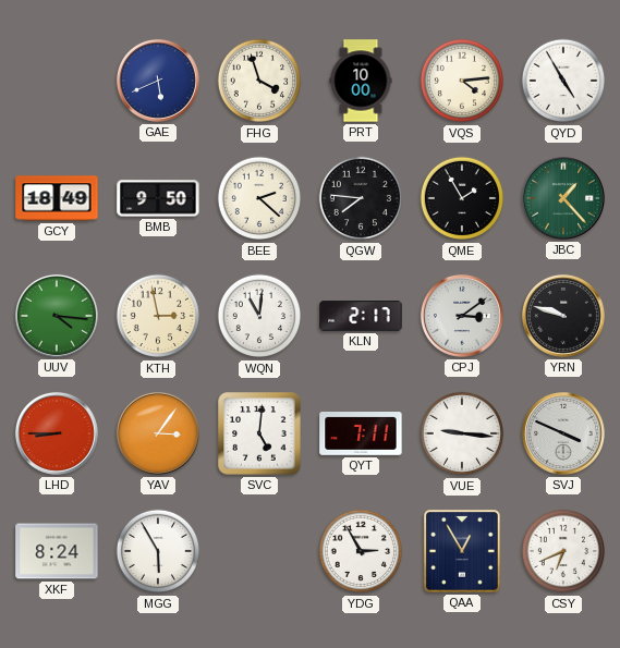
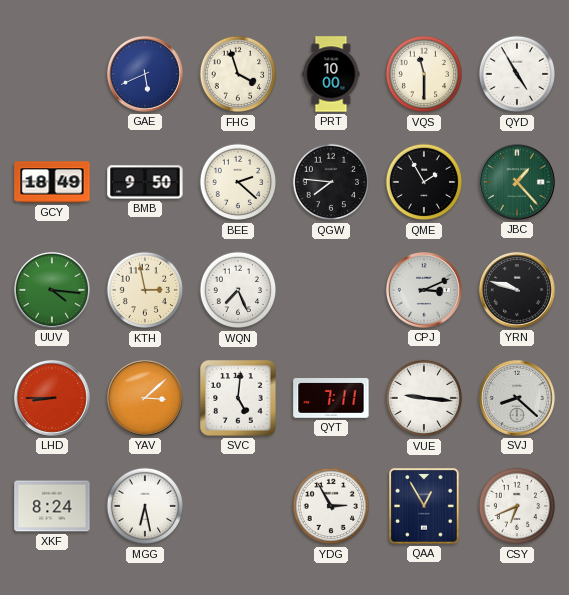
VQS: 4:14 -> 11:30
WQN: 11:01 -> 7:26
KLN: 2:17 -> none
CPJ: 3:09 -> 3:11
YAV: 3:06 -> 3:08
SVJ: 3:49 -> 8:22
MGG: 5:55 -> 6:28
